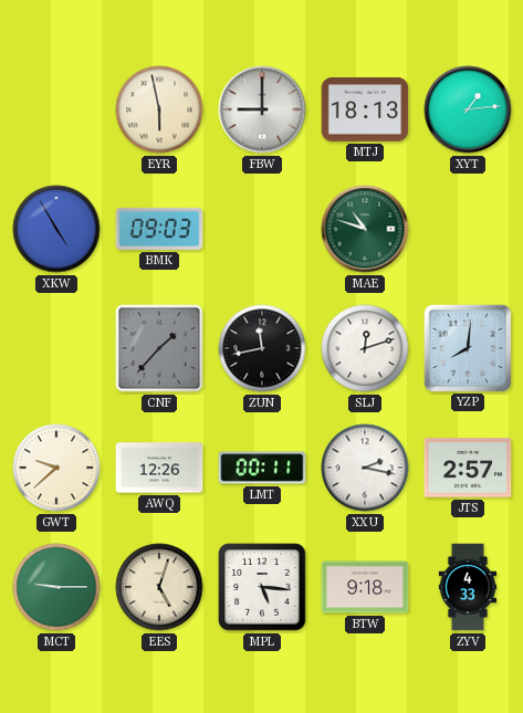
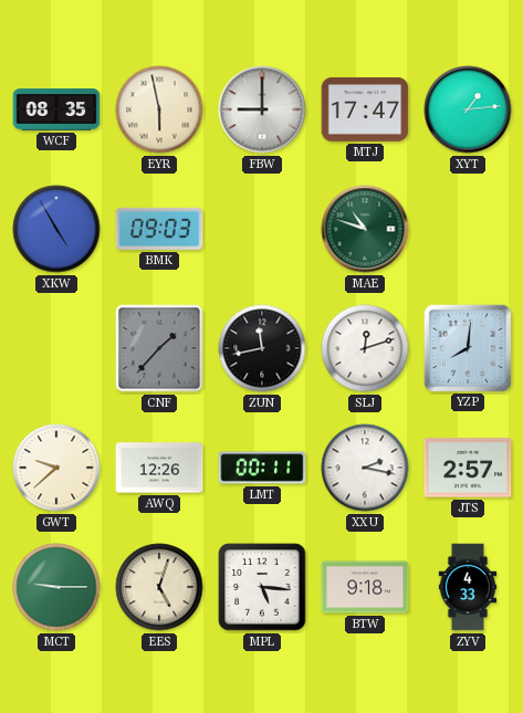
WCF: none -> 08:35
MTJ: 18:13 -> 17:47
